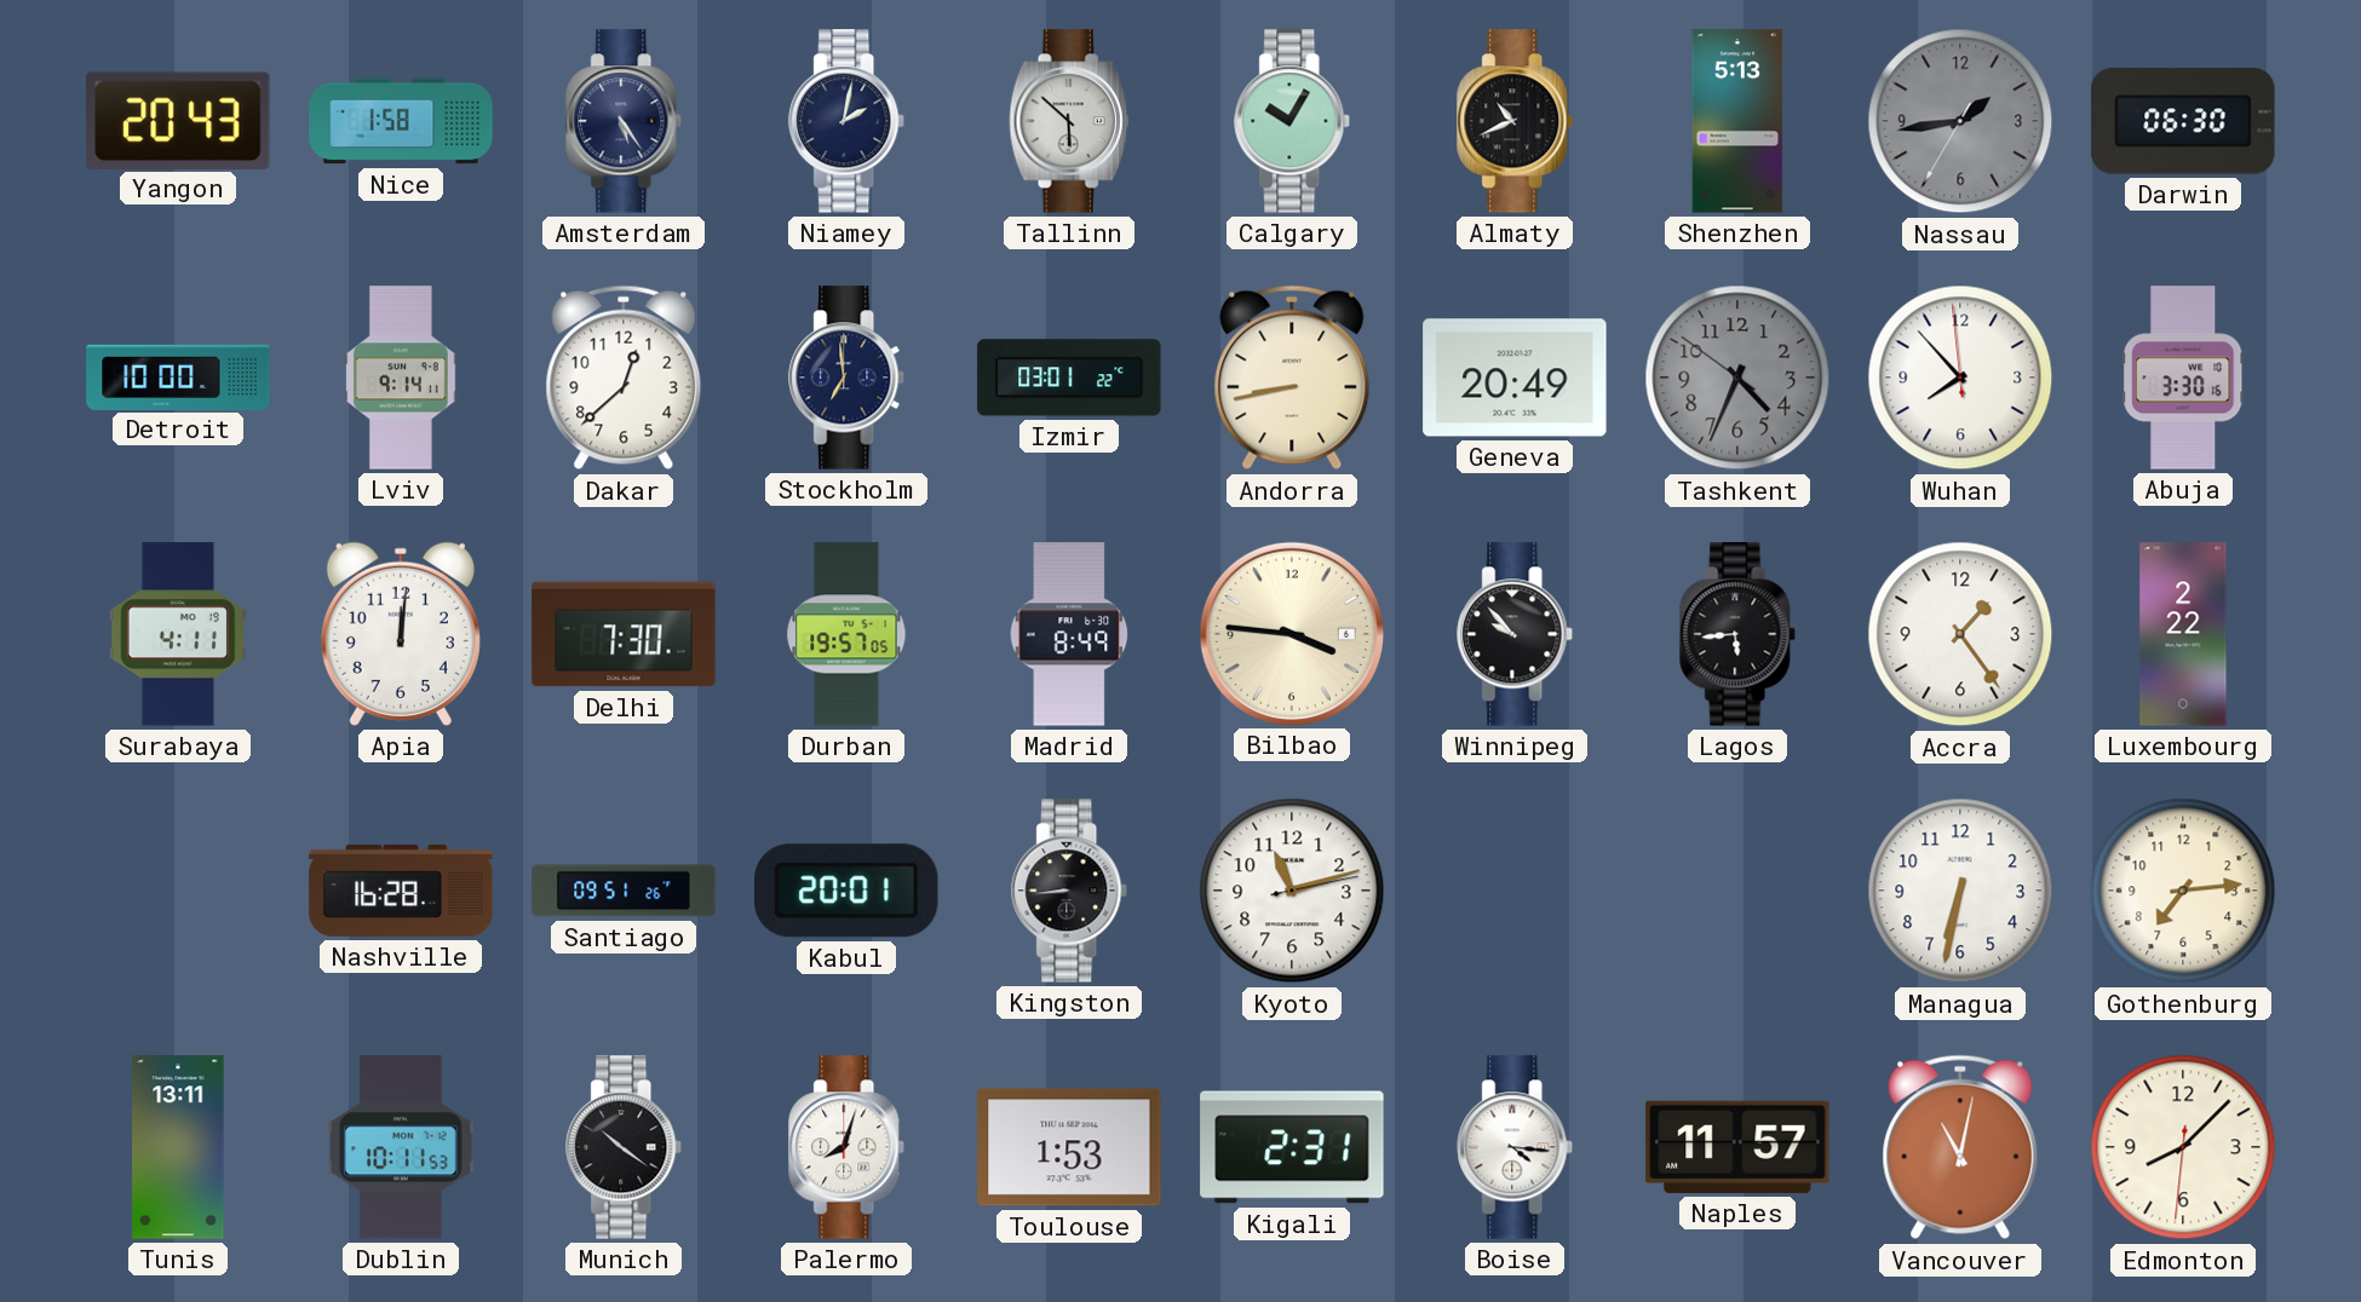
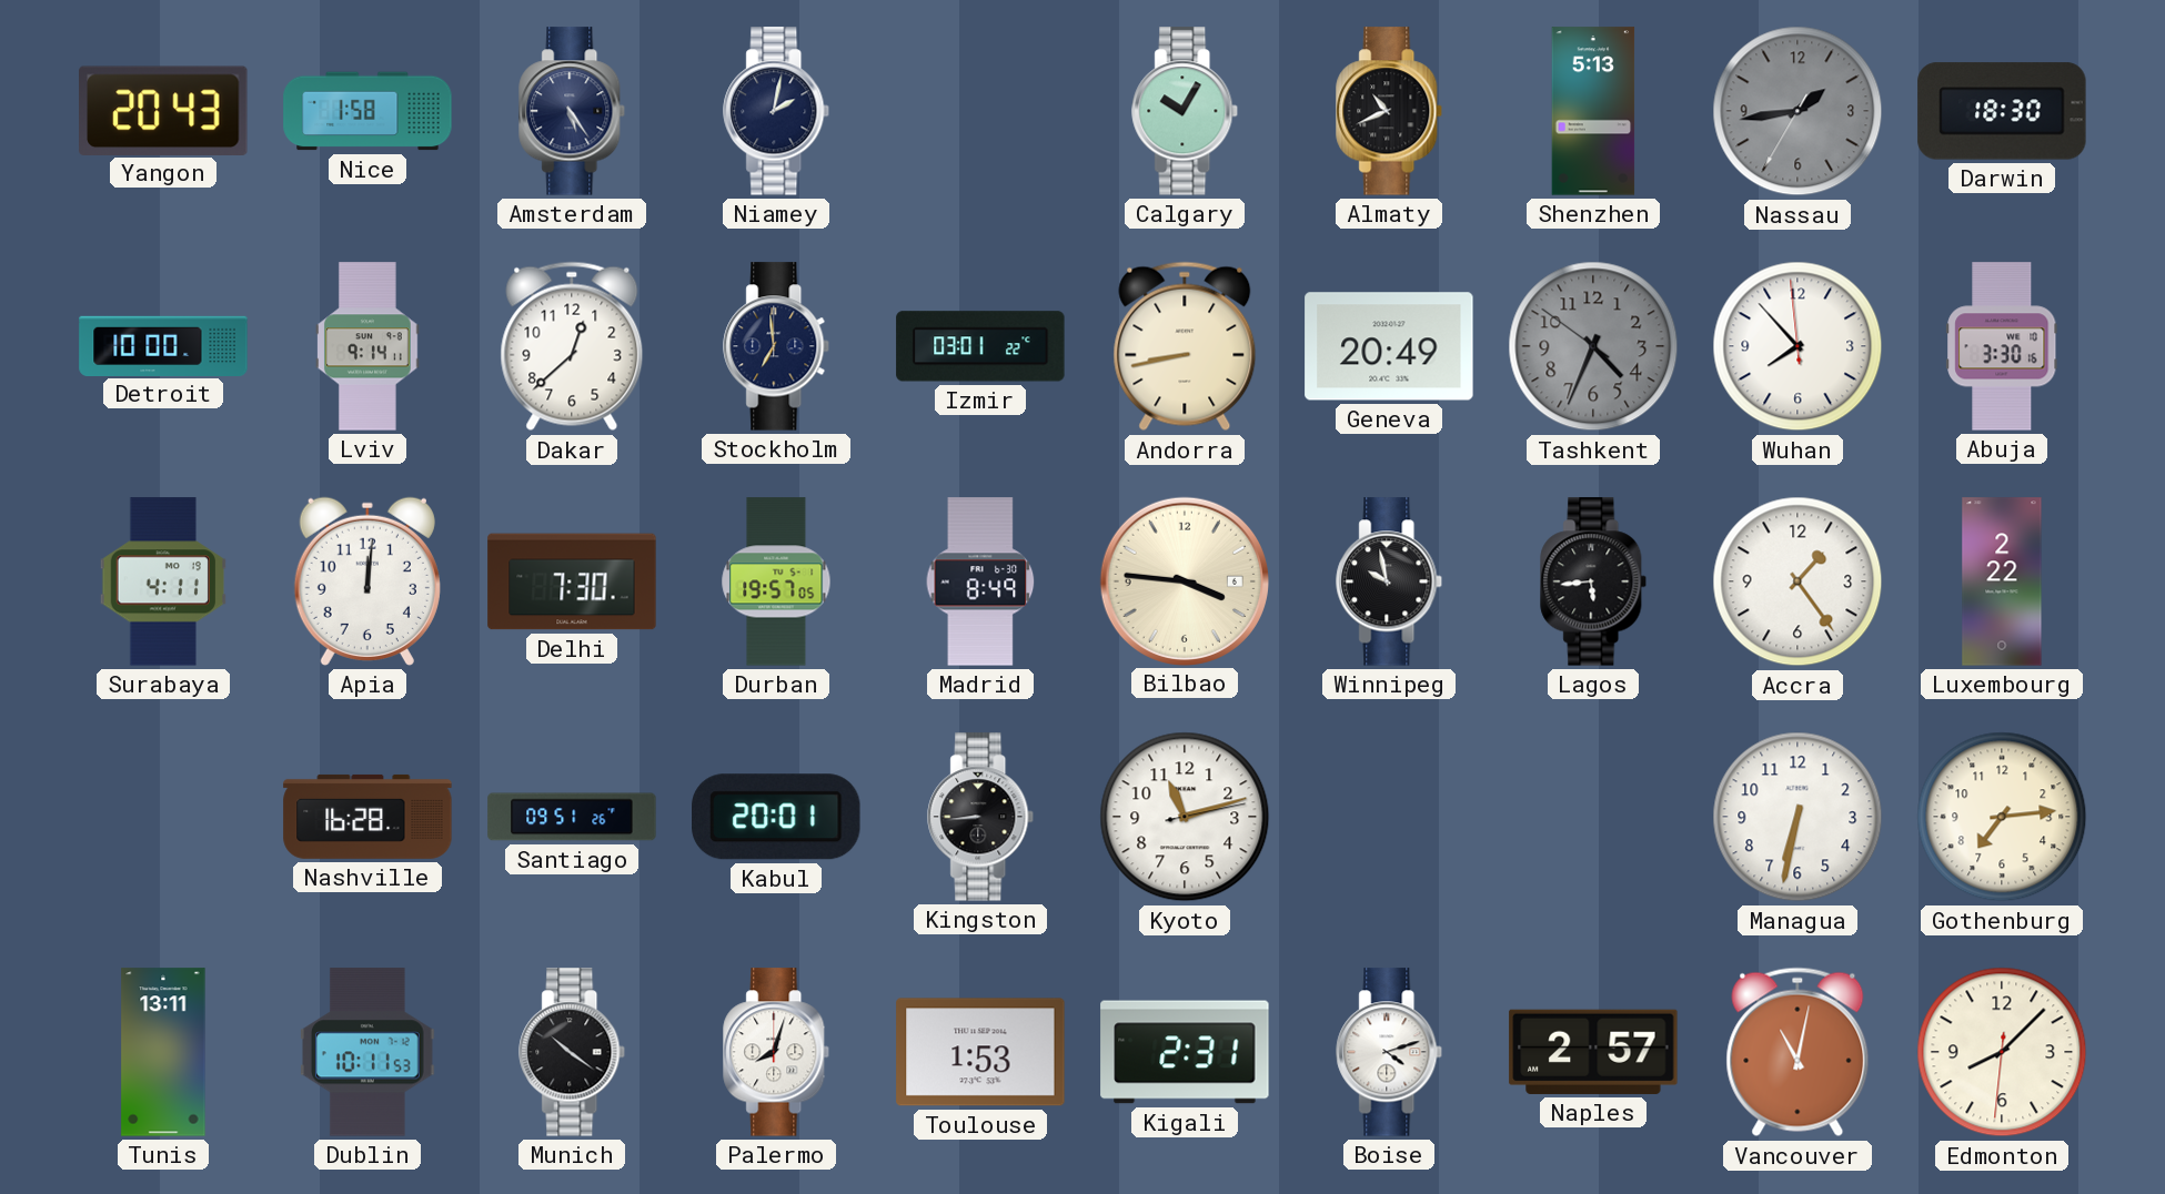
Tallinn: 5:52 -> none
Darwin: 06:30 -> 18:30
Winnipeg: 9:53 -> 9:58
Boise: 4:16 -> 4:12
Naples: 11:57 -> 2:57
